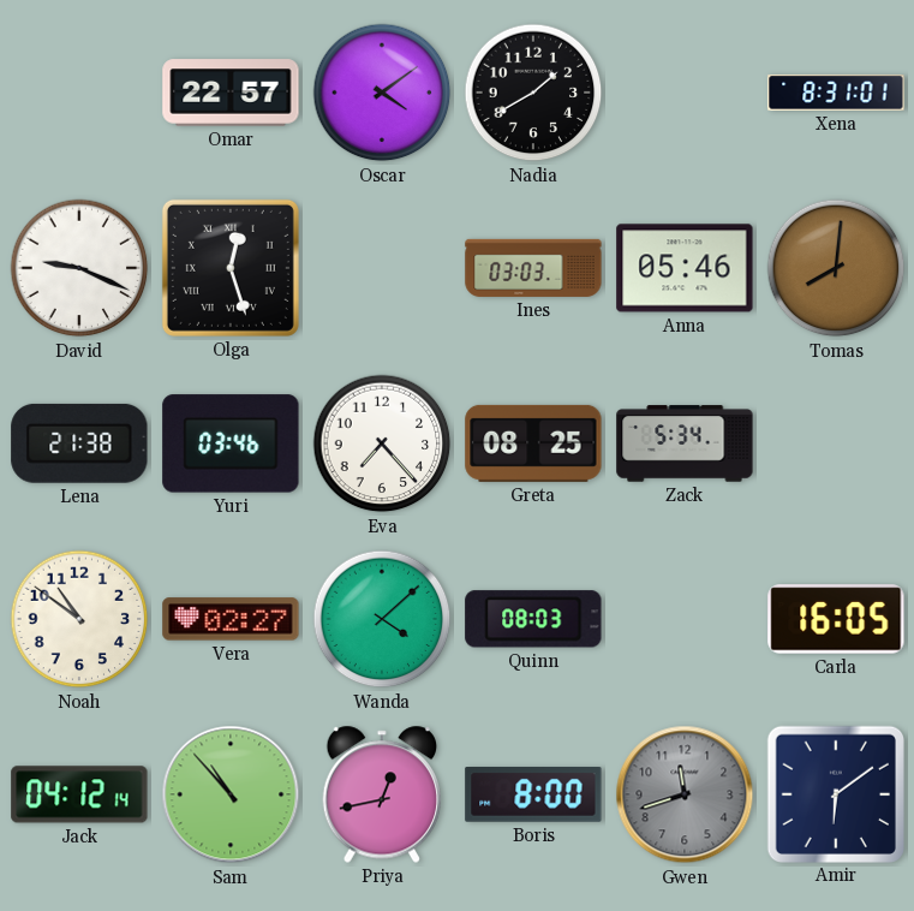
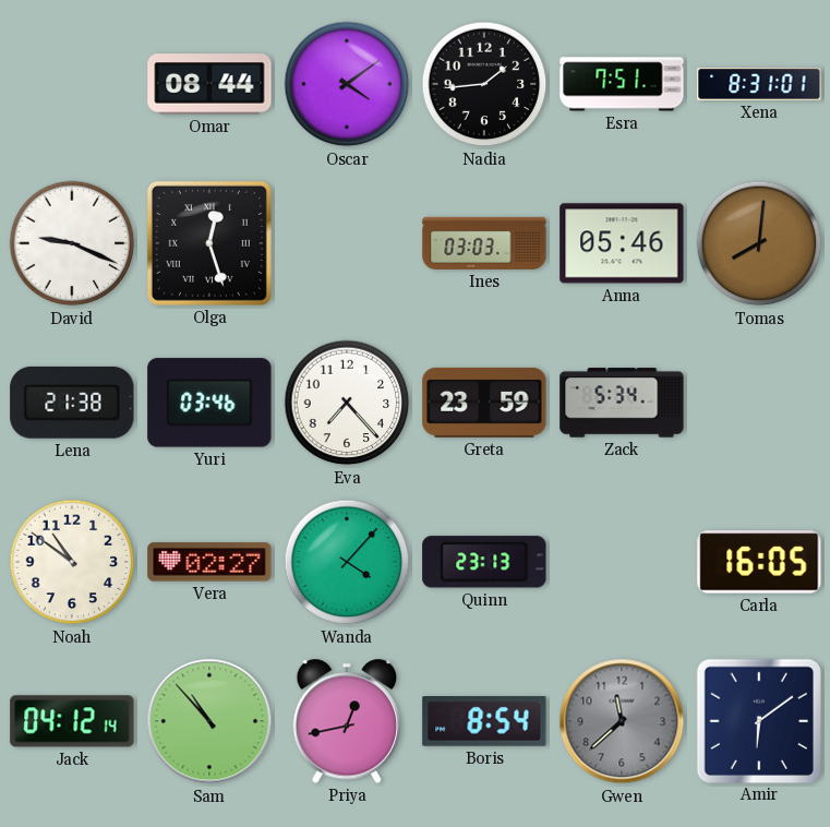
Omar: 22:57 -> 08:44
Nadia: 1:40 -> 1:44
Esra: none -> 7:51
Greta: 08:25 -> 23:59
Wanda: 4:08 -> 4:07
Quinn: 08:03 -> 23:13
Boris: 8:00 -> 8:54
Gwen: 11:42 -> 11:38
